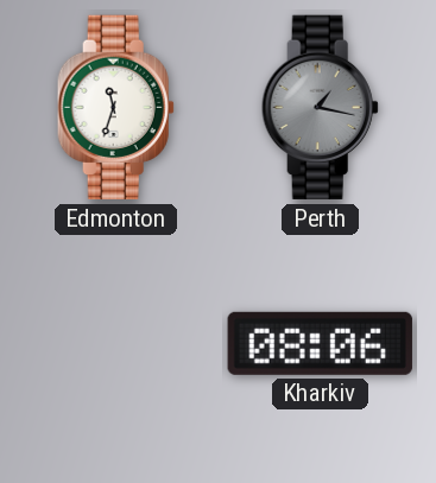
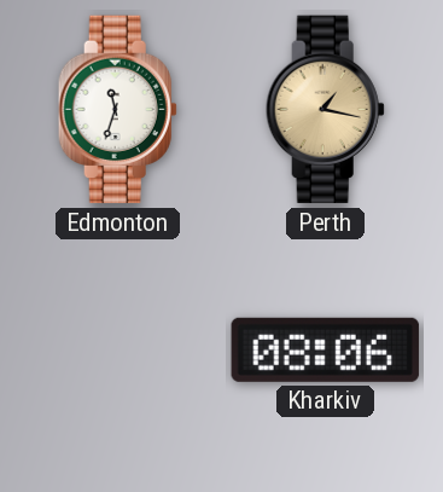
Perth dial: grey -> champagne
